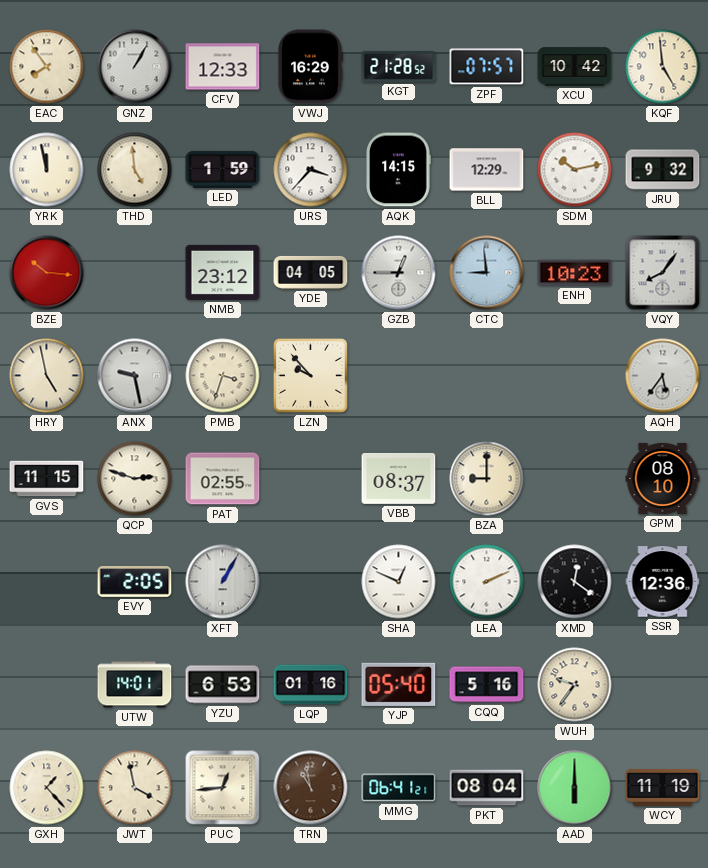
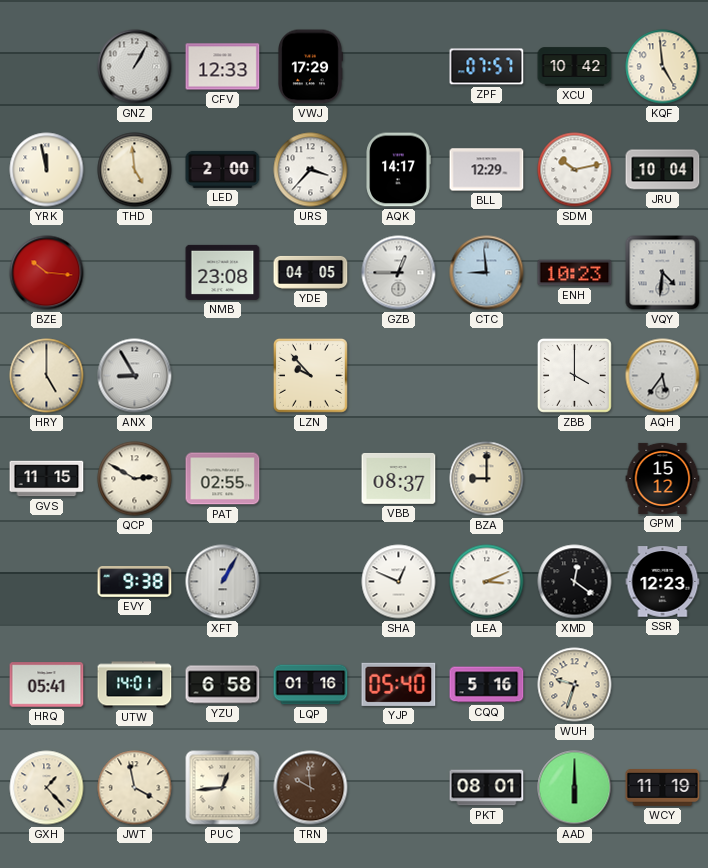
EAC: 7:54 -> none
VWJ: 16:29 -> 17:29
KGT: 21:28 -> none
LED: 1:59 -> 2:00
AQK: 14:15 -> 14:17
JRU: 9:32 -> 10:04
NMB: 23:12 -> 23:08
VQY: 8:06 -> 4:31
HRY: 4:58 -> 5:00
ANX: 9:28 -> 8:55
PMB: 3:33 -> none
ZBB: none -> 4:00
QCP: 2:48 -> 2:50
GPM: 08:10 -> 15:12
EVY: 2:05 -> 9:38
LEA: 2:11 -> 3:11
SSR: 12:36 -> 12:23
HRQ: none -> 05:41
YZU: 6:53 -> 6:58
WUH: 9:36 -> 9:33
TRN: 10:58 -> 9:59
MMG: 06:41 -> none
PKT: 08:04 -> 08:01
